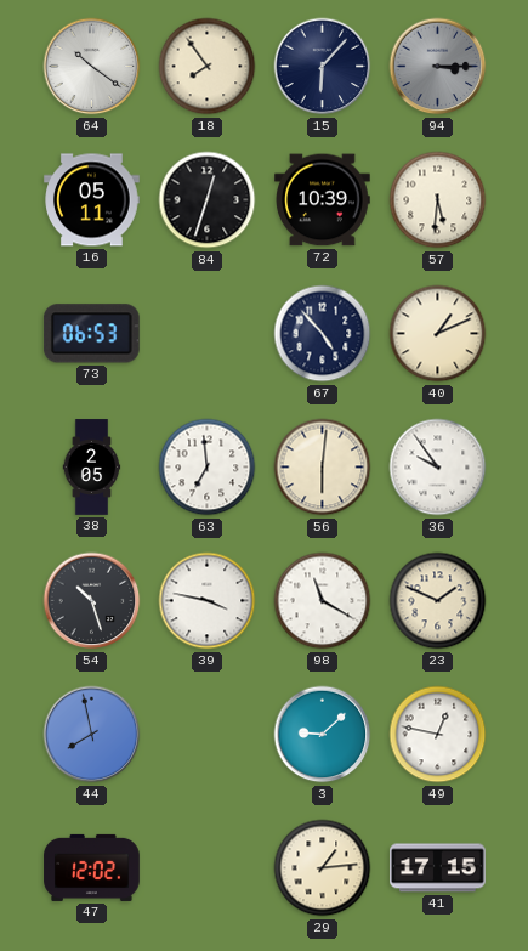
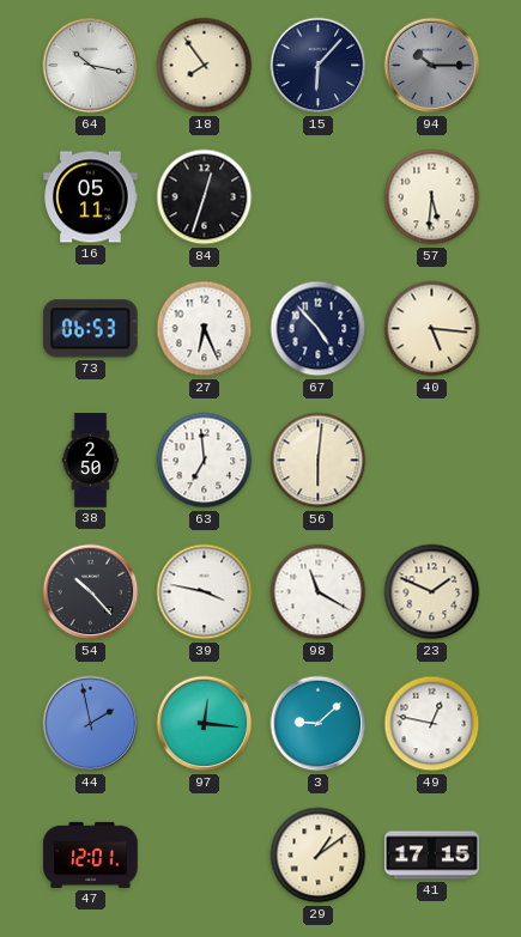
64: 10:21 -> 10:17
94: 3:15 -> 10:15
72: 10:39 -> none
27: none -> 6:26
40: 1:11 -> 5:16
38: 2:05 -> 2:50
36: 9:54 -> none
54: 10:27 -> 10:23
44: 7:58 -> 1:58
97: none -> 12:16
47: 12:02 -> 12:01
29: 1:14 -> 1:09
